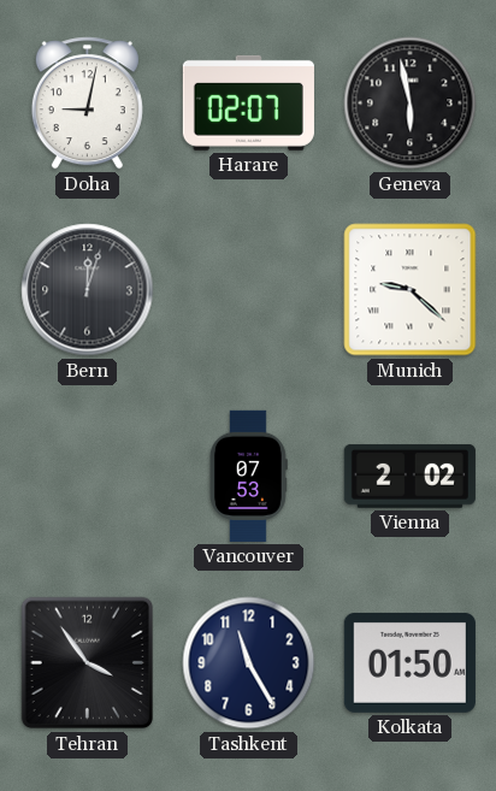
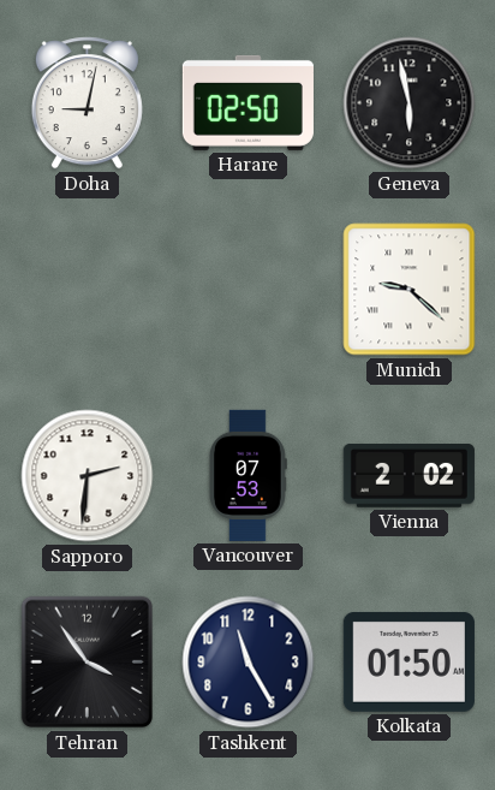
Harare: 02:07 -> 02:50
Bern: 12:03 -> none
Sapporo: none -> 2:31
